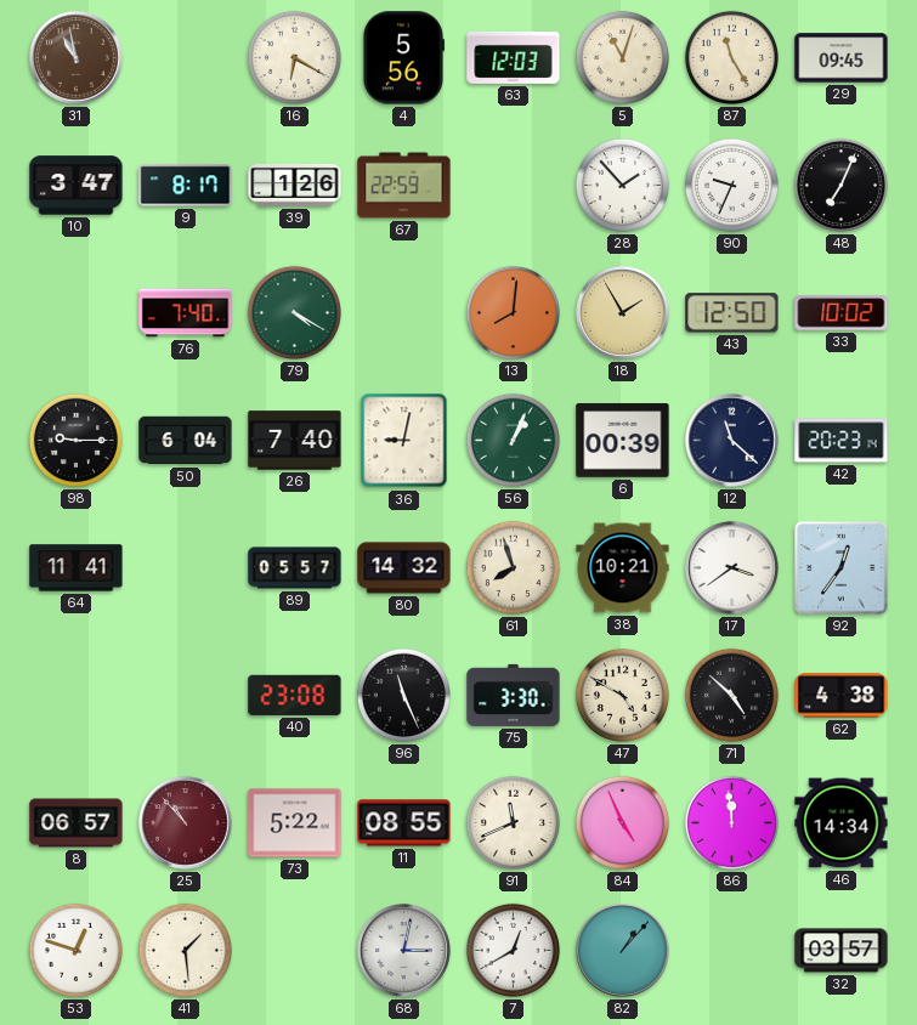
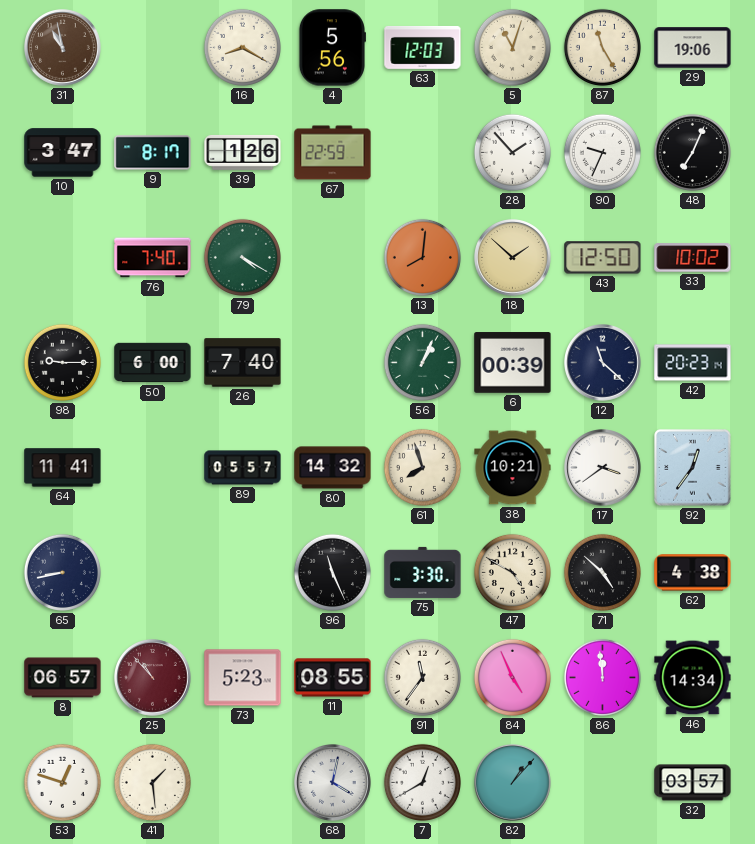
16: 6:20 -> 8:20
29: 09:45 -> 19:06
18: 1:55 -> 1:52
50: 6:04 -> 6:00
36: 9:02 -> none
65: none -> 8:43
40: 23:08 -> none
73: 5:22 -> 5:23
91: 11:41 -> 11:36
68: 3:02 -> 4:02
